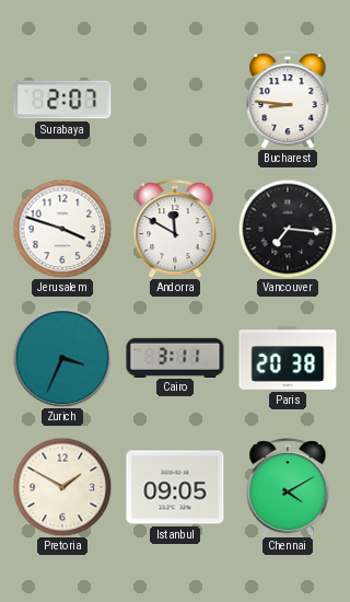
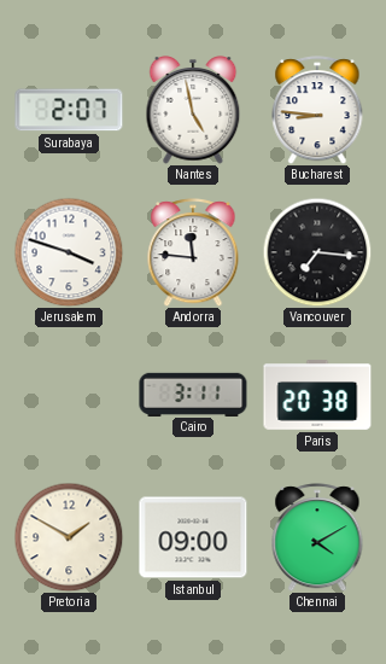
Nantes: none -> 4:58
Andorra: 11:50 -> 11:46
Zurich: 3:34 -> none
Istanbul: 09:05 -> 09:00
